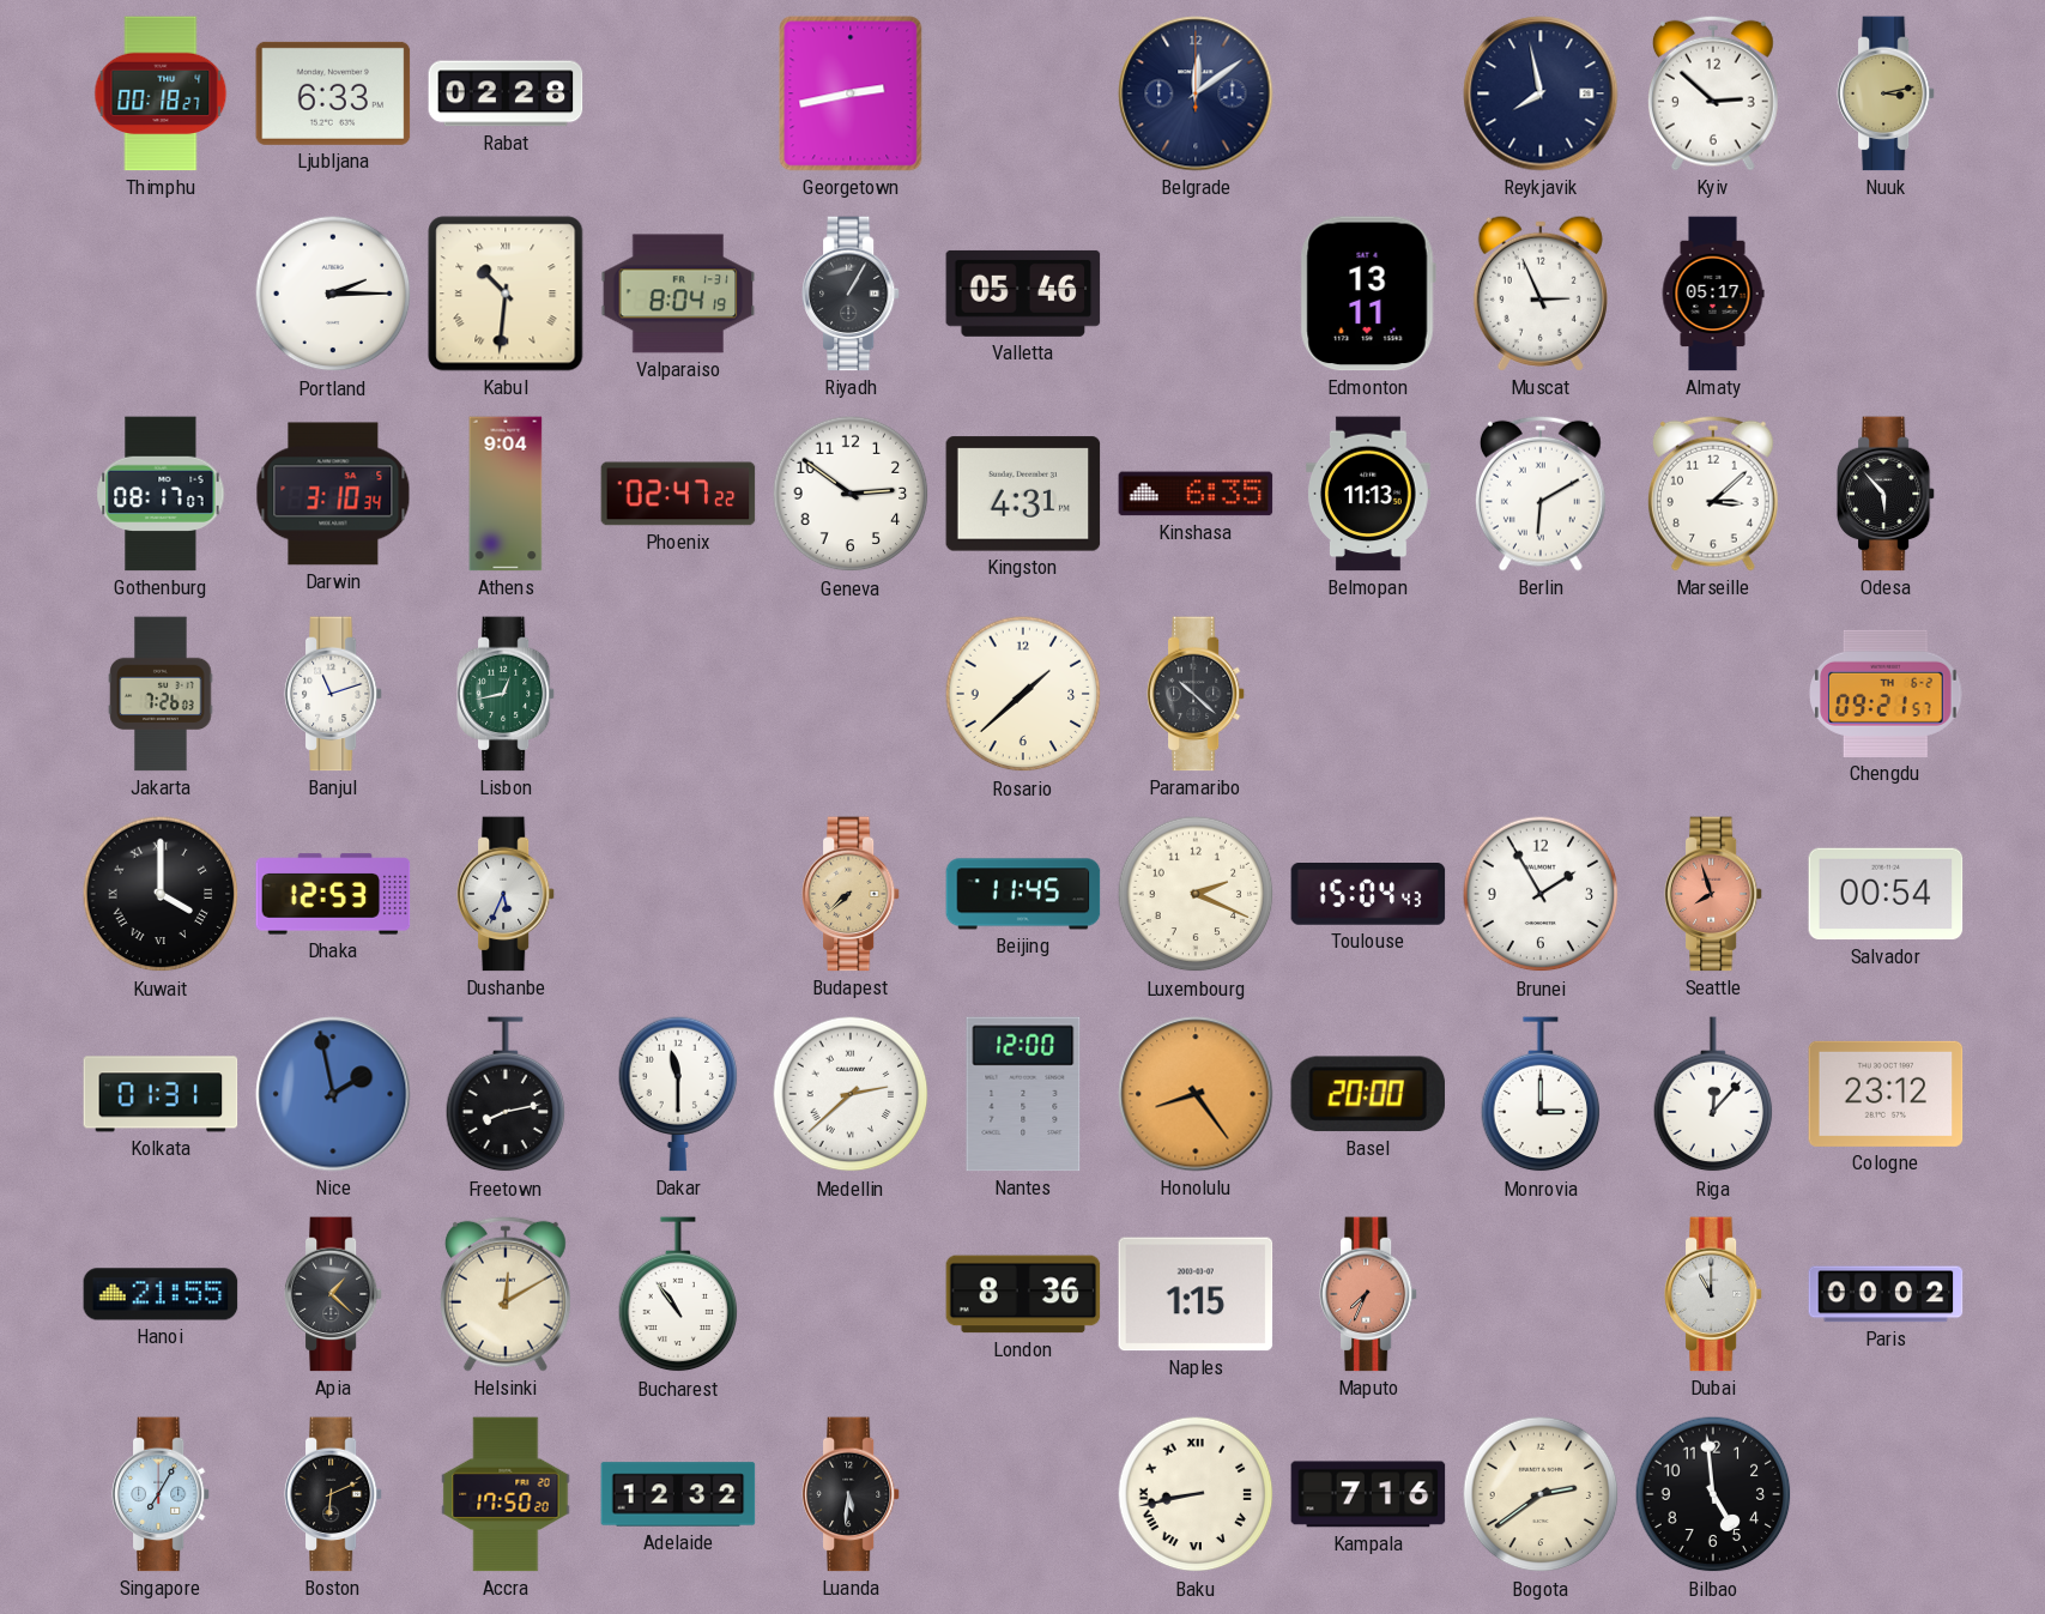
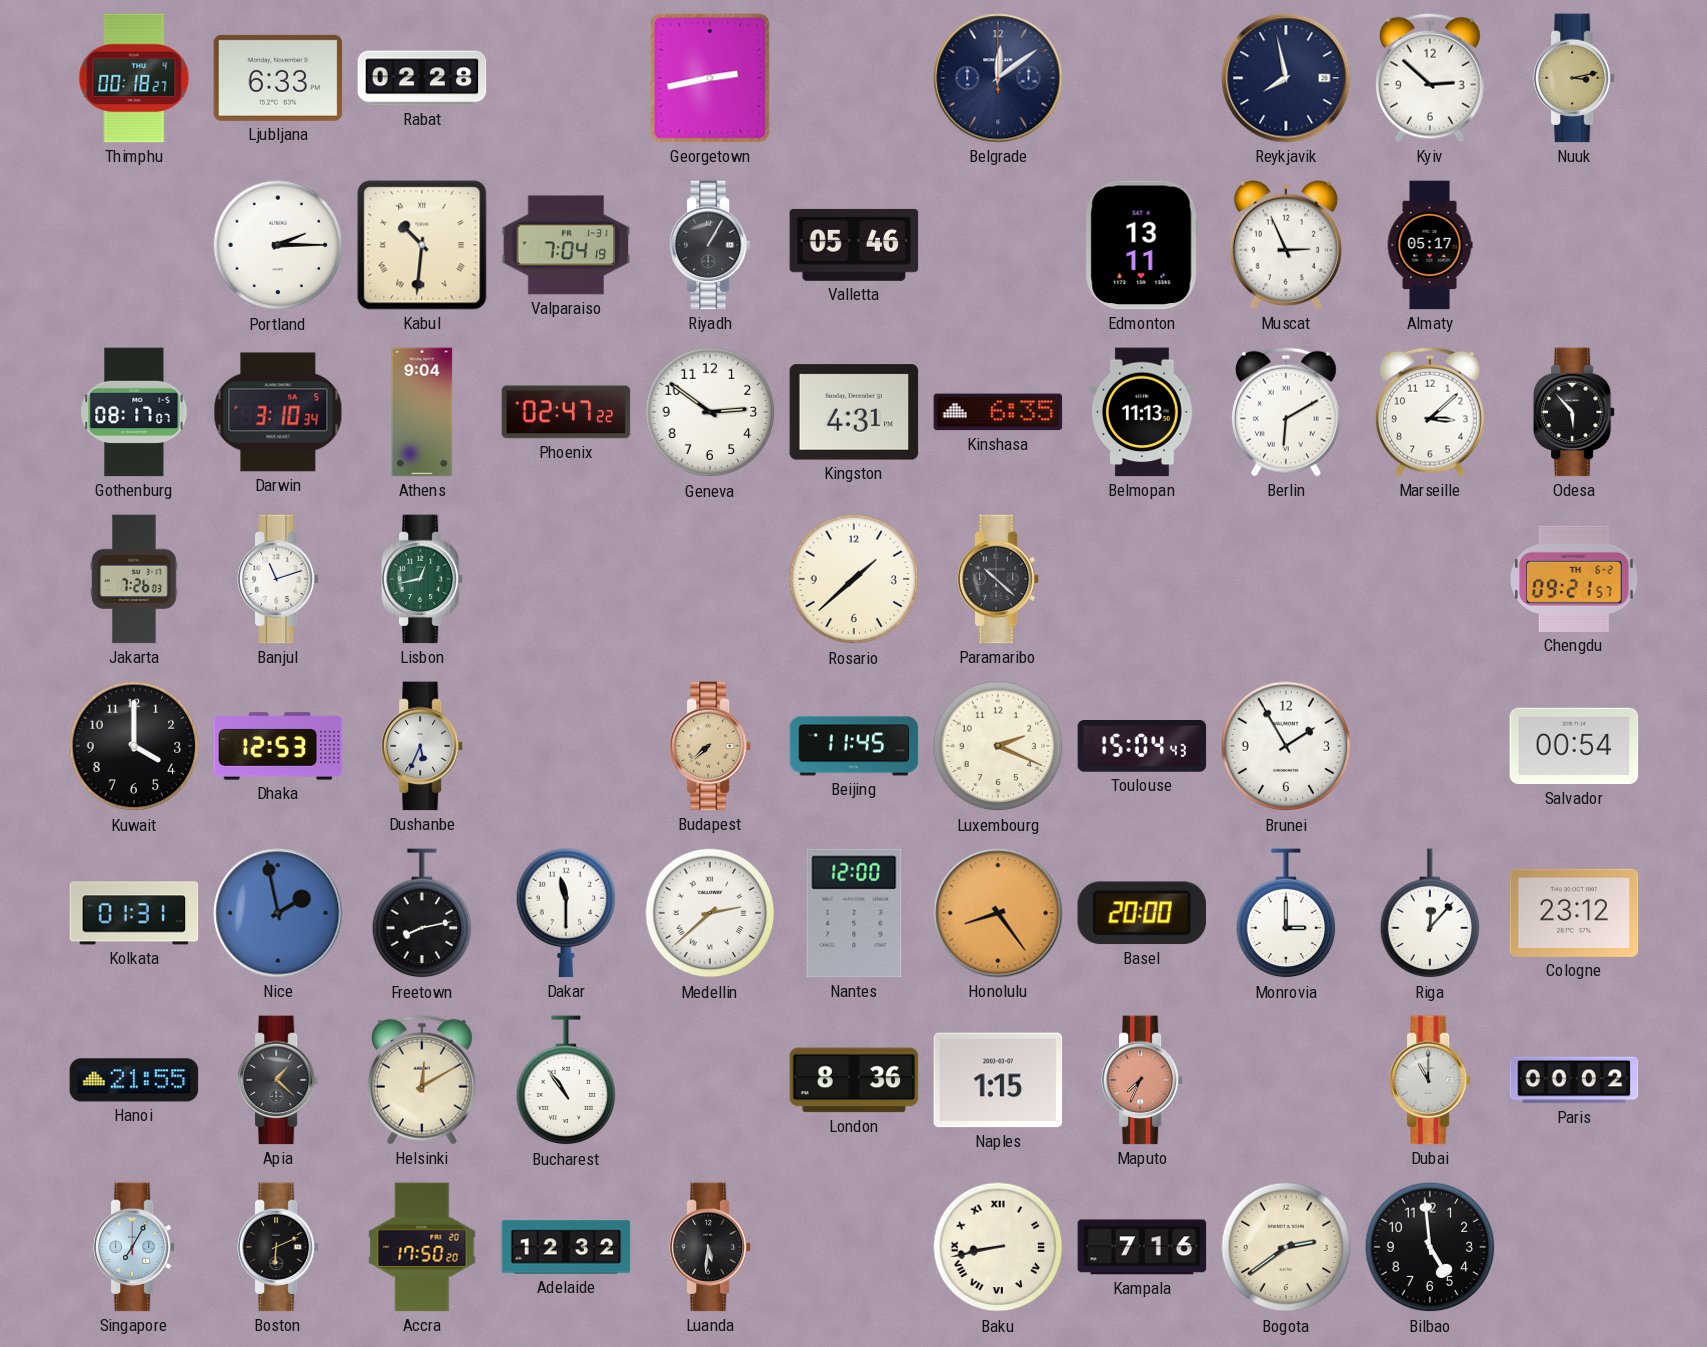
Valparaiso: 8:04 -> 7:04
Kuwait numerals: Roman -> Arabic
Seattle: 7:57 -> none
